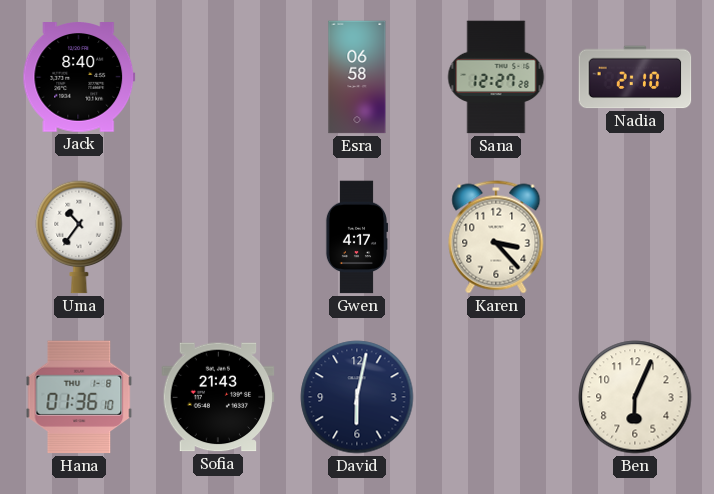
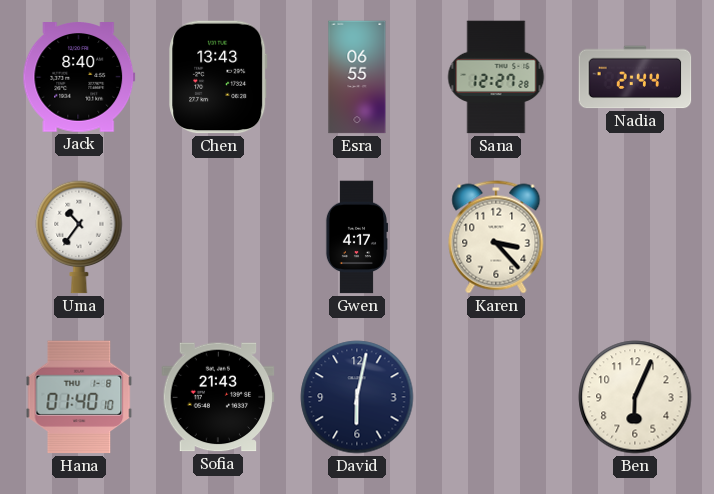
Chen: none -> 13:43
Esra: 06:58 -> 06:55
Nadia: 2:10 -> 2:44
Hana: 01:36 -> 01:40
